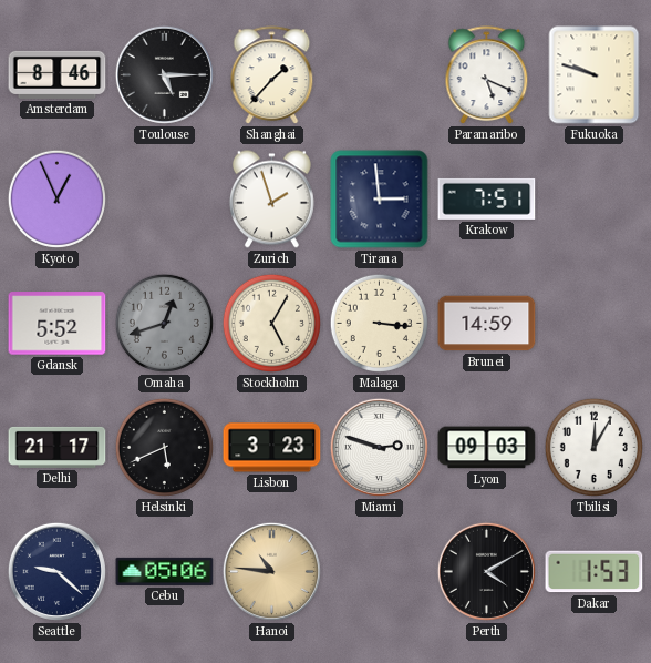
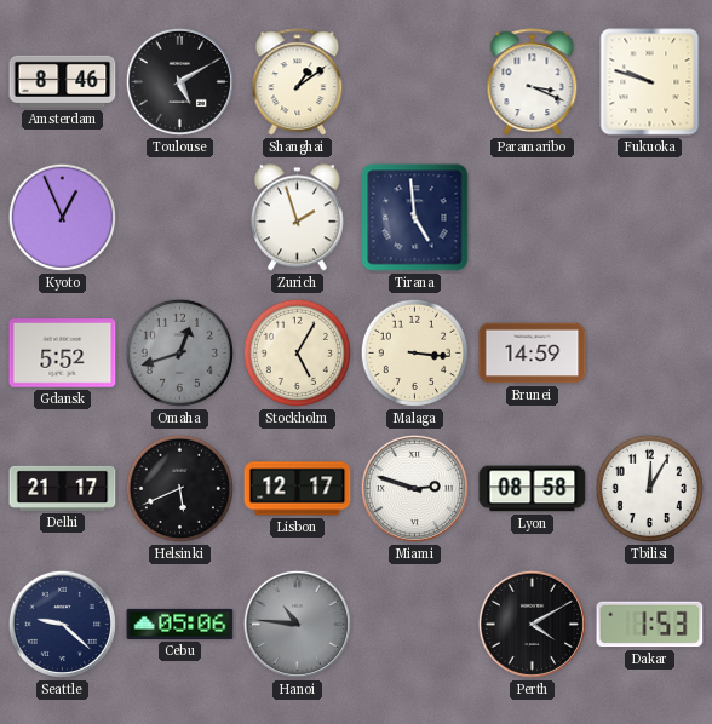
Toulouse: 5:15 -> 5:10
Shanghai: 1:37 -> 1:09
Paramaribo: 5:19 -> 3:19
Tirana: 2:59 -> 4:59
Krakow: 7:51 -> none
Lisbon: 3:23 -> 12:17
Lyon: 09:03 -> 08:58
Hanoi dial: champagne -> grey
